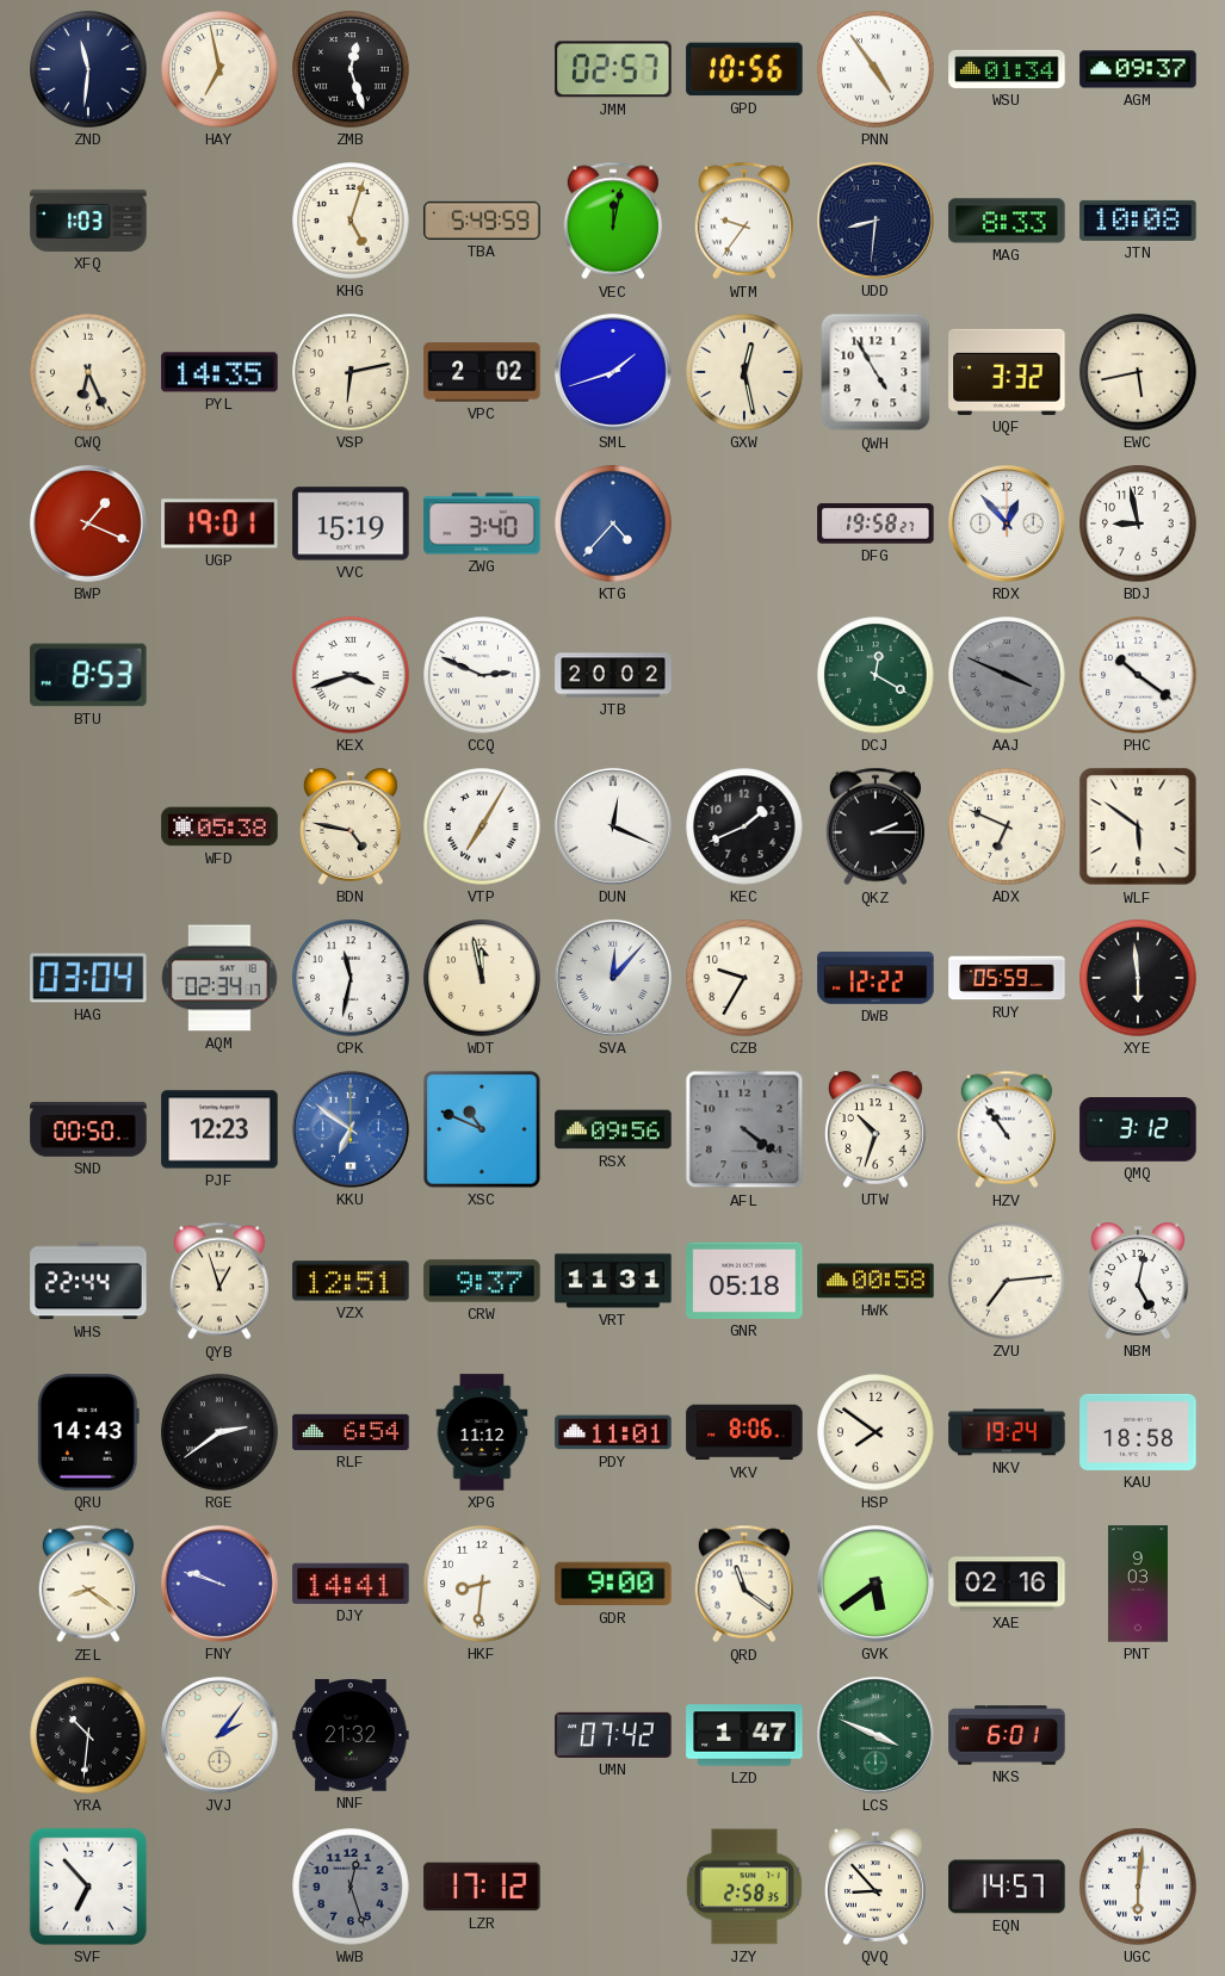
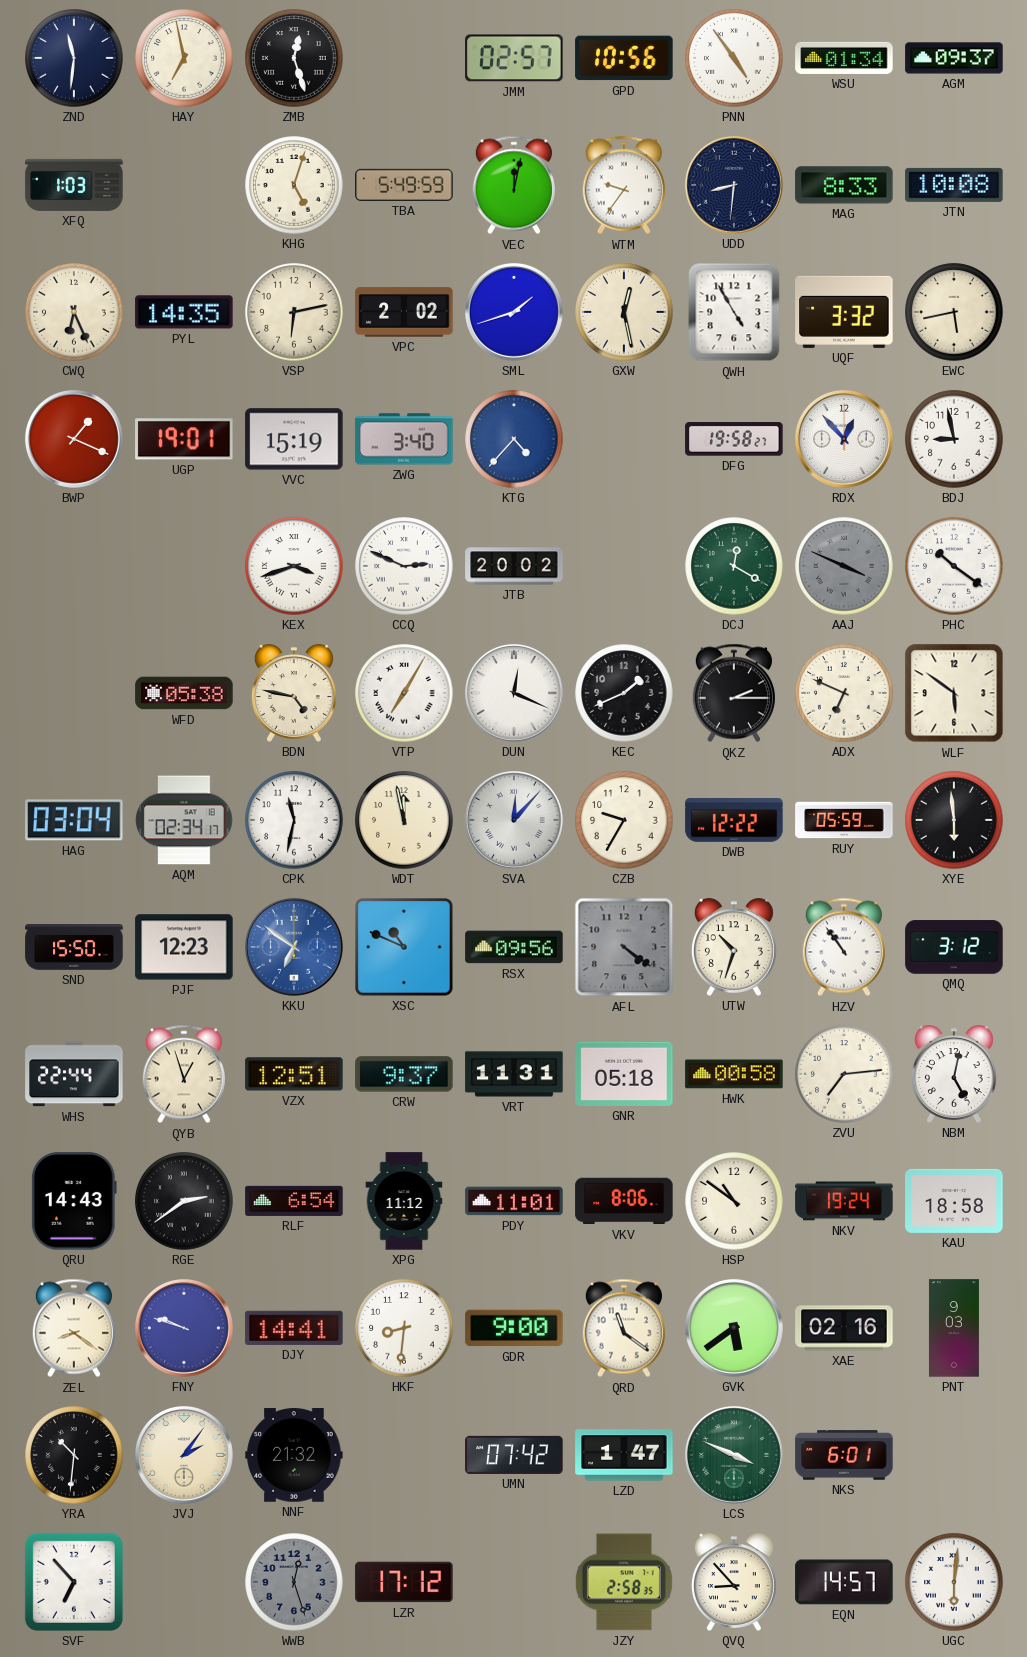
BTU: 8:53 -> none
SND: 00:50 -> 15:50
HSP: 7:51 -> 10:51
